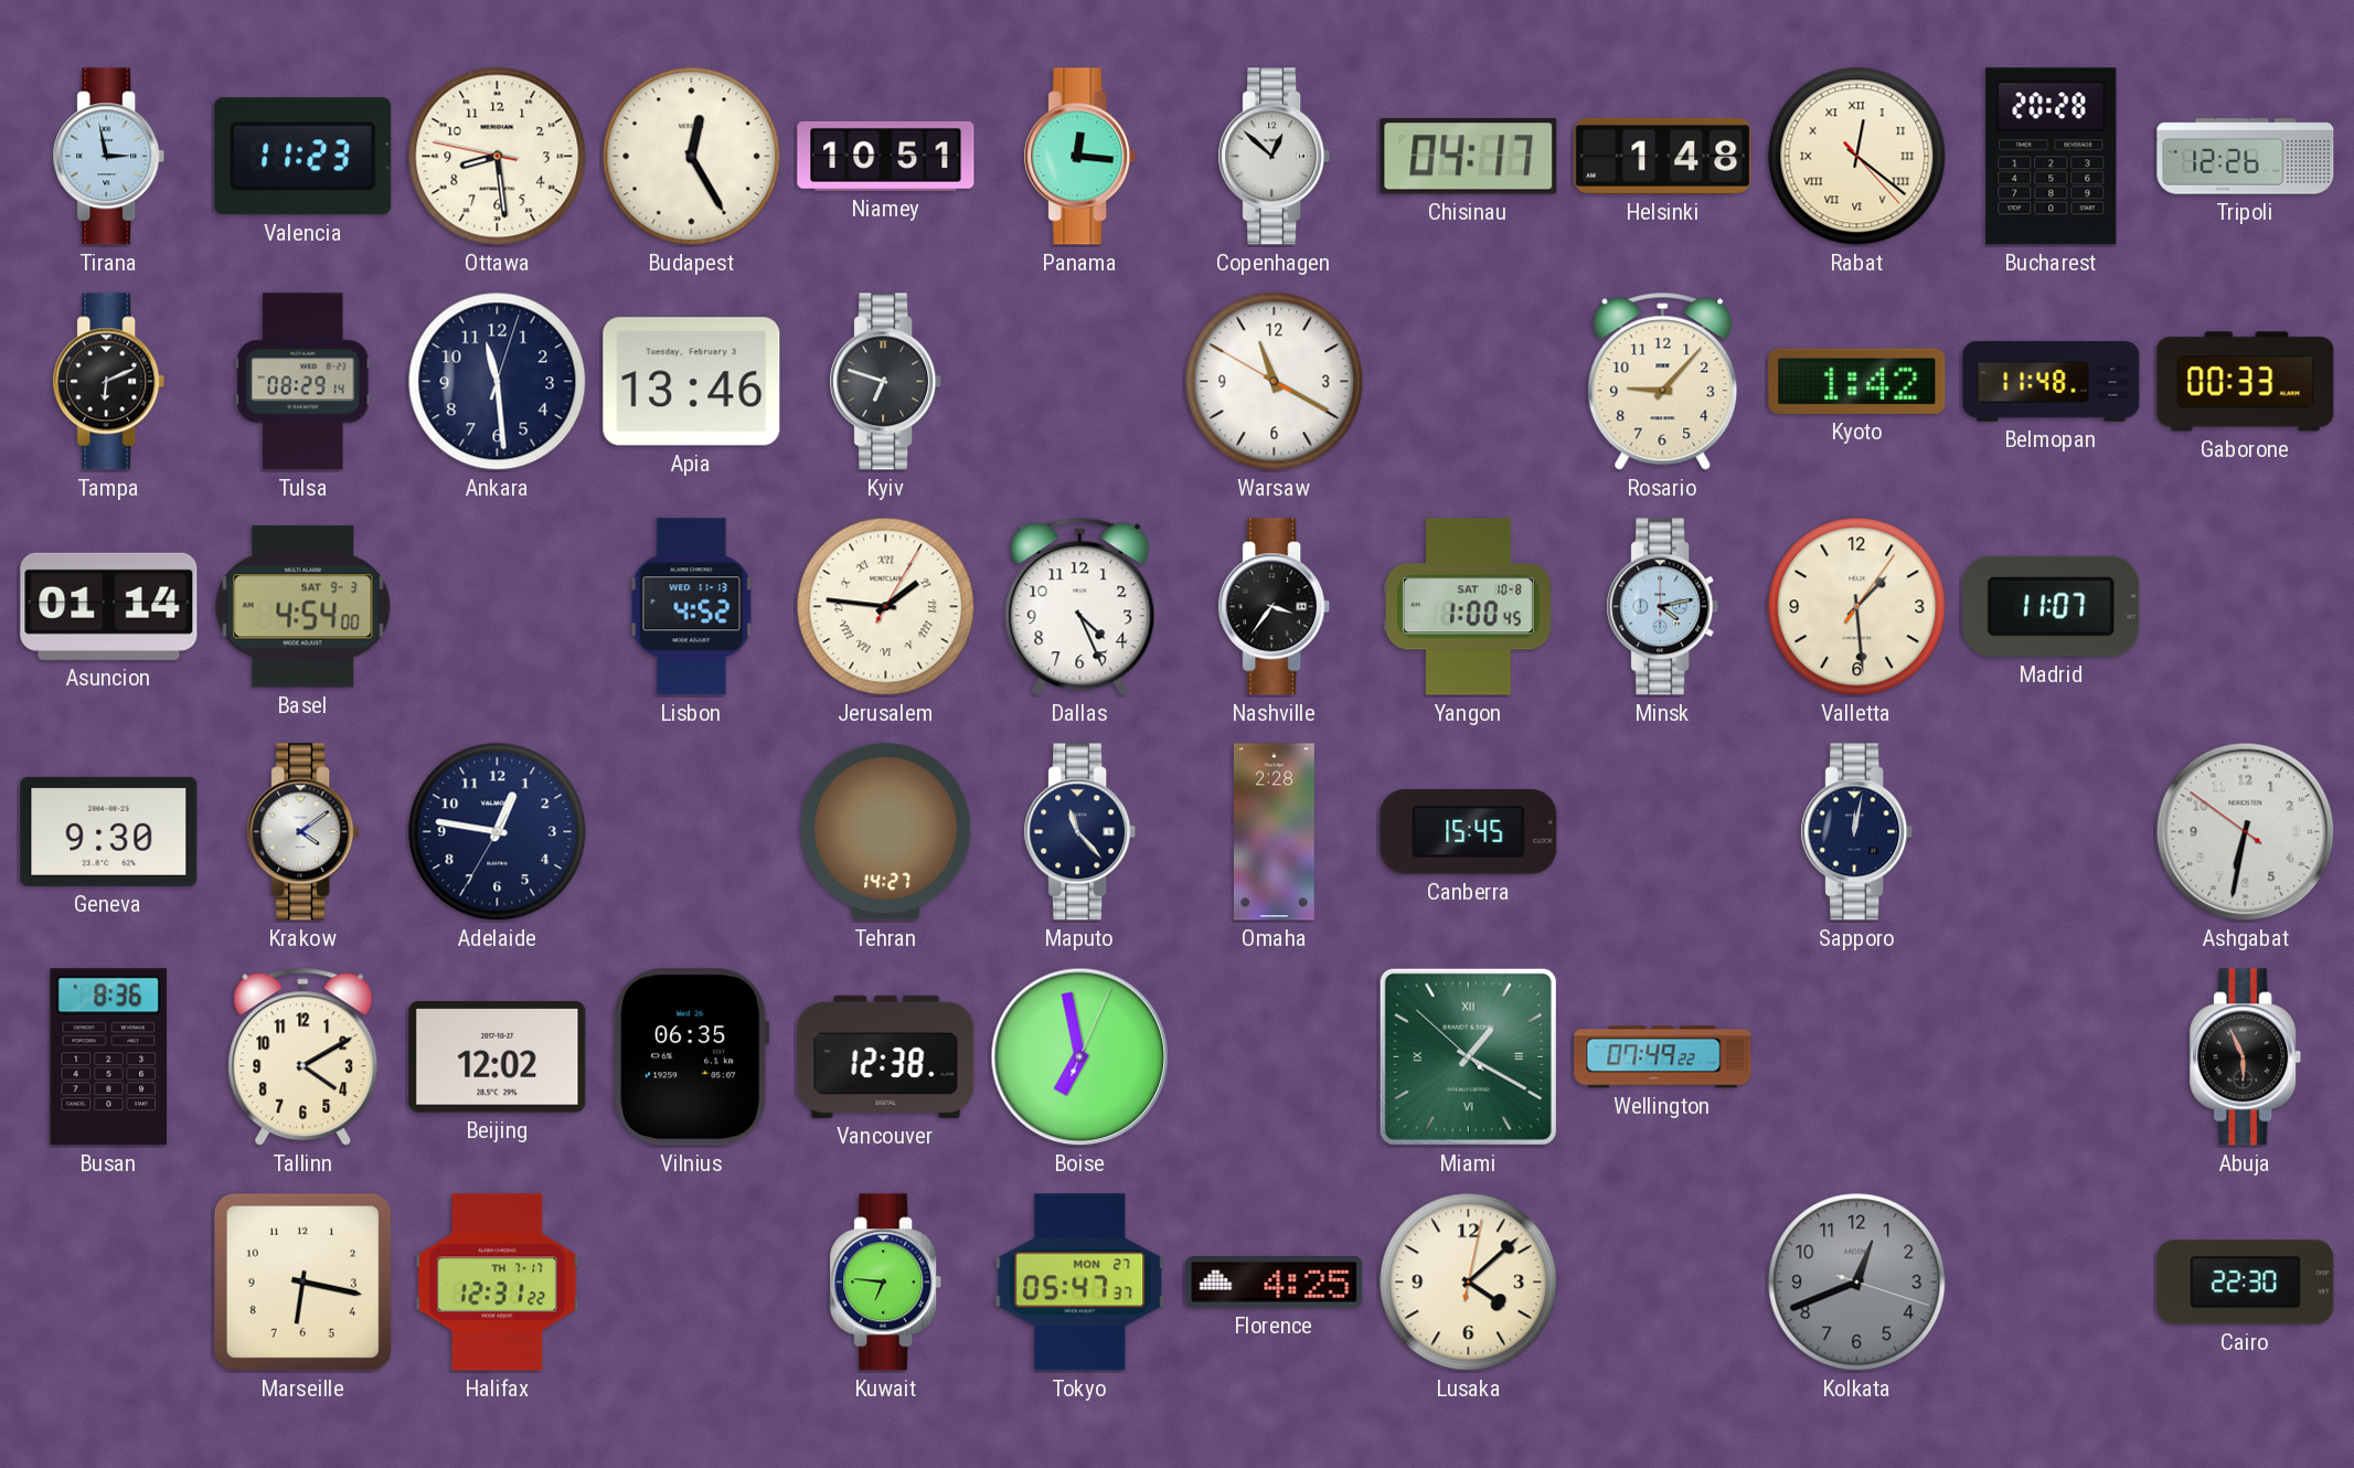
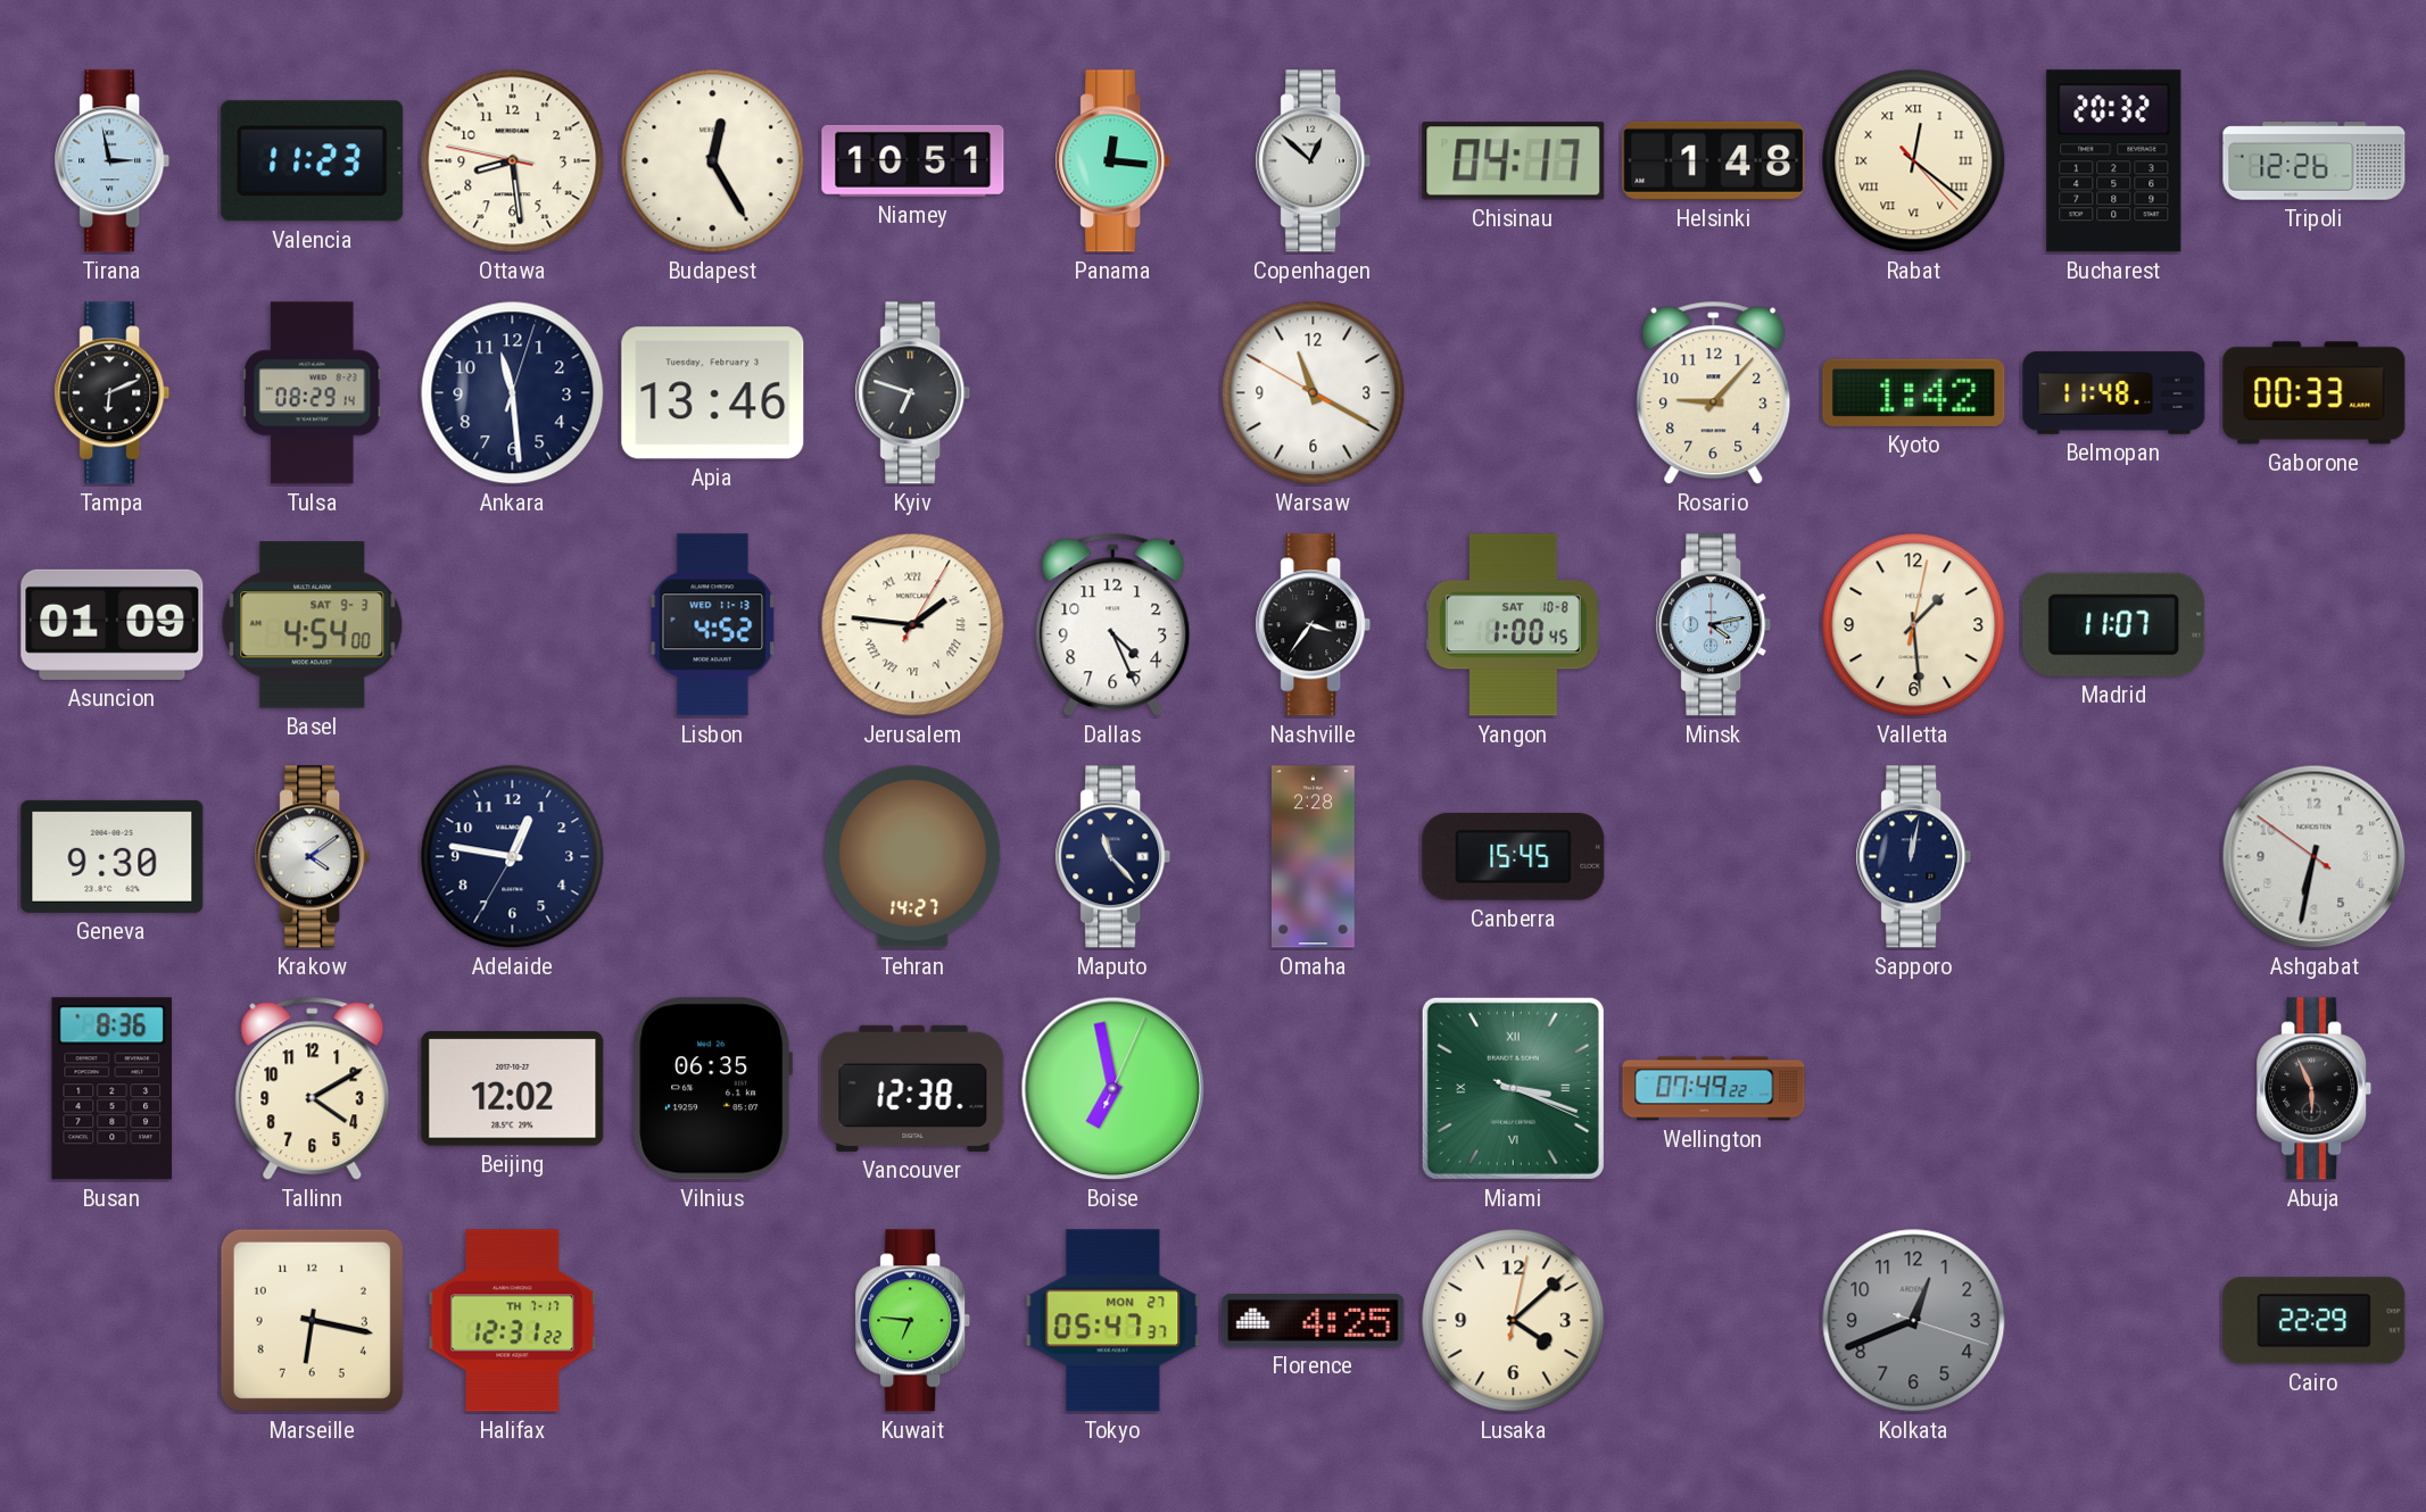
Bucharest: 20:28 -> 20:32
Asuncion: 01:14 -> 01:09
Valletta: 1:29:06 -> 1:29:02
Miami: 1:19 -> 3:18
Cairo: 22:30 -> 22:29
